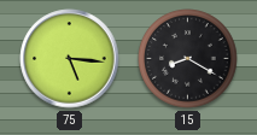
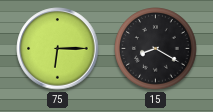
75: 5:16 -> 6:15
